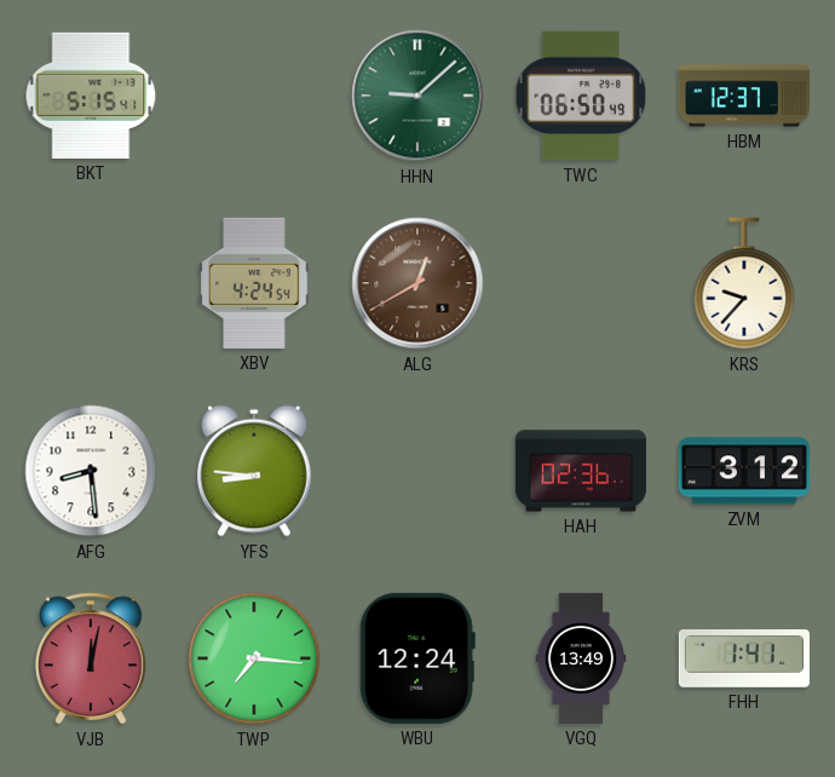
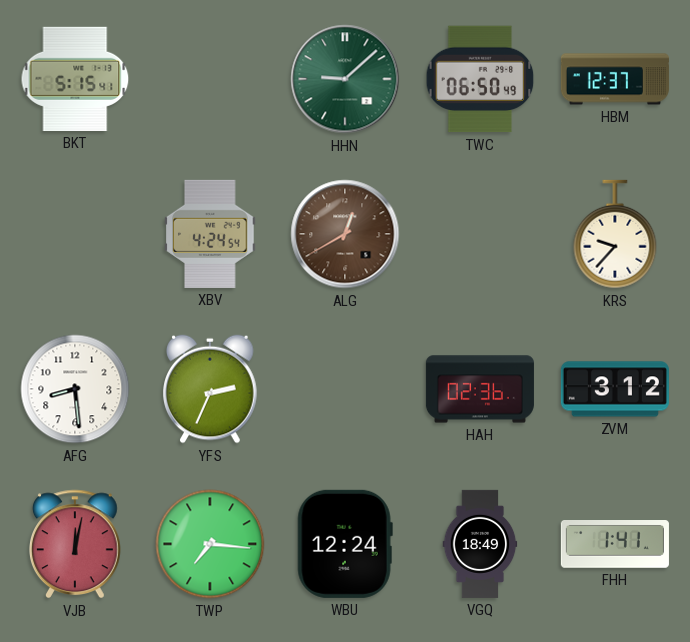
YFS: 8:46 -> 2:34
VGQ: 13:49 -> 18:49
